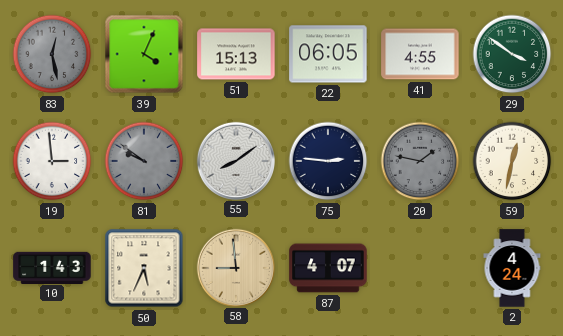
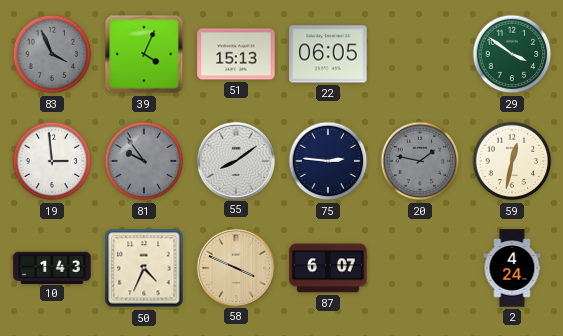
83: 12:28 -> 3:56
41: 4:55 -> none
81: 9:51 -> 9:54
50: 5:34 -> 4:34
58: 8:59 -> 3:49
87: 4:07 -> 6:07
